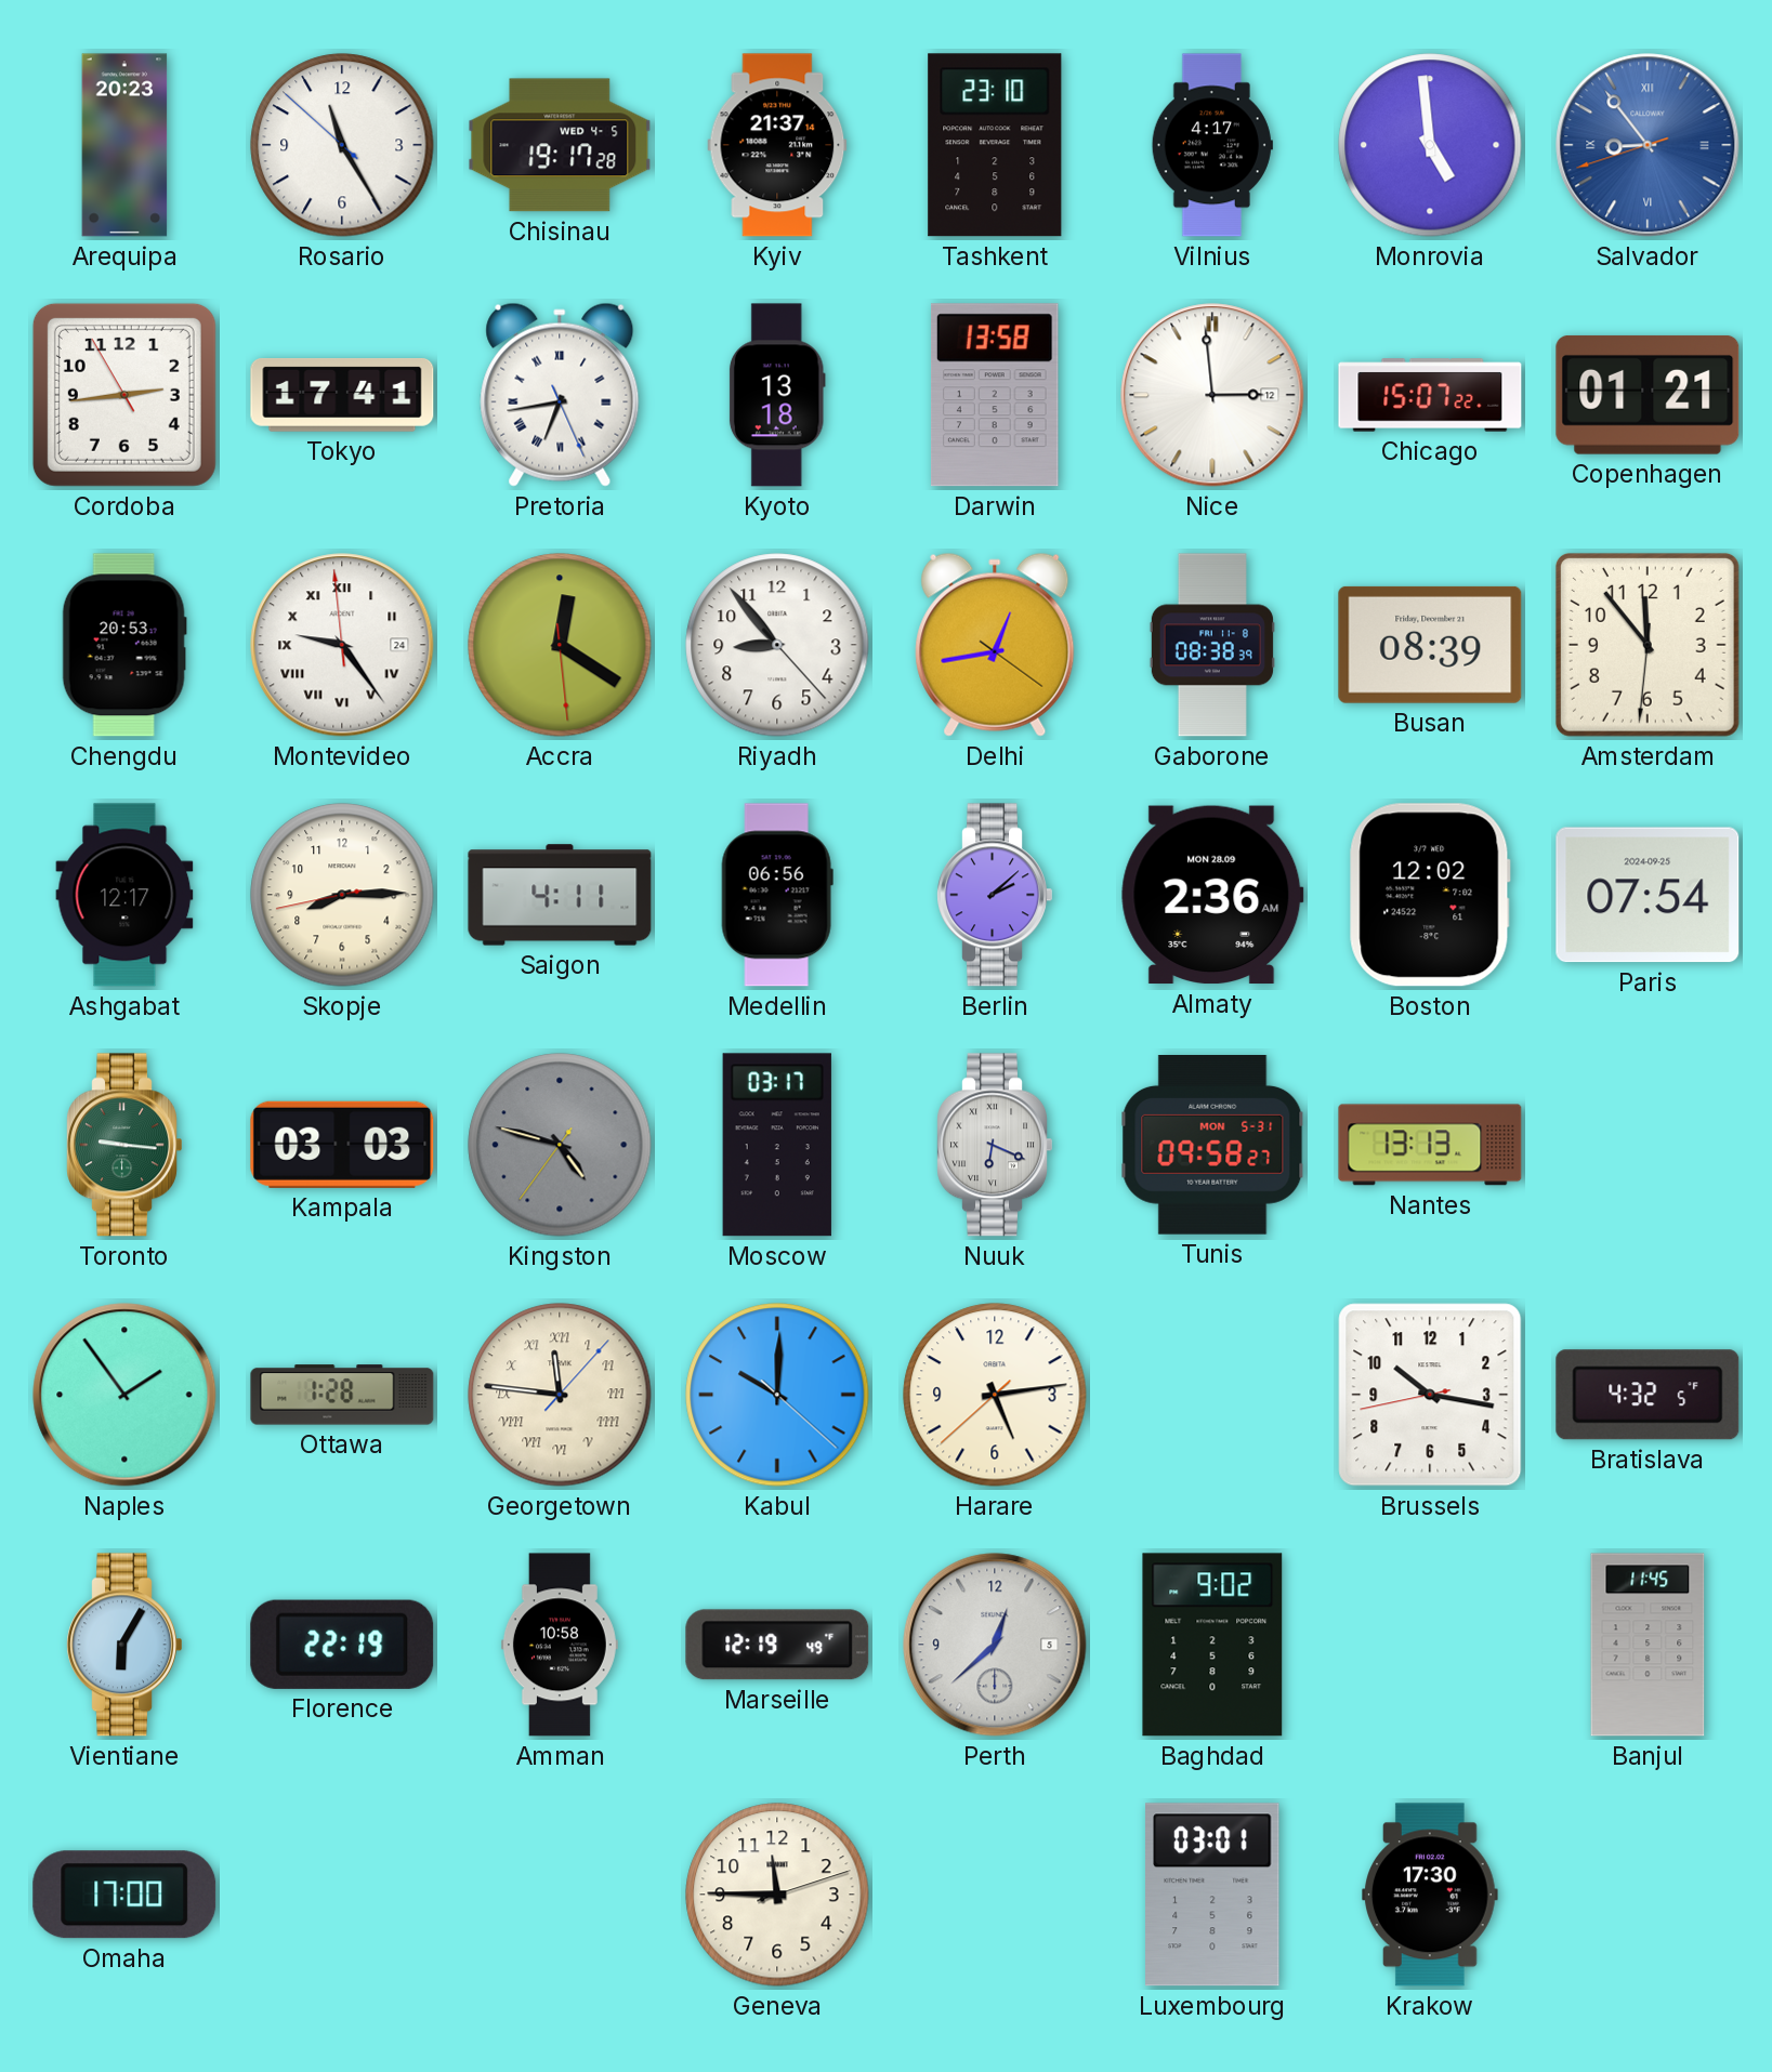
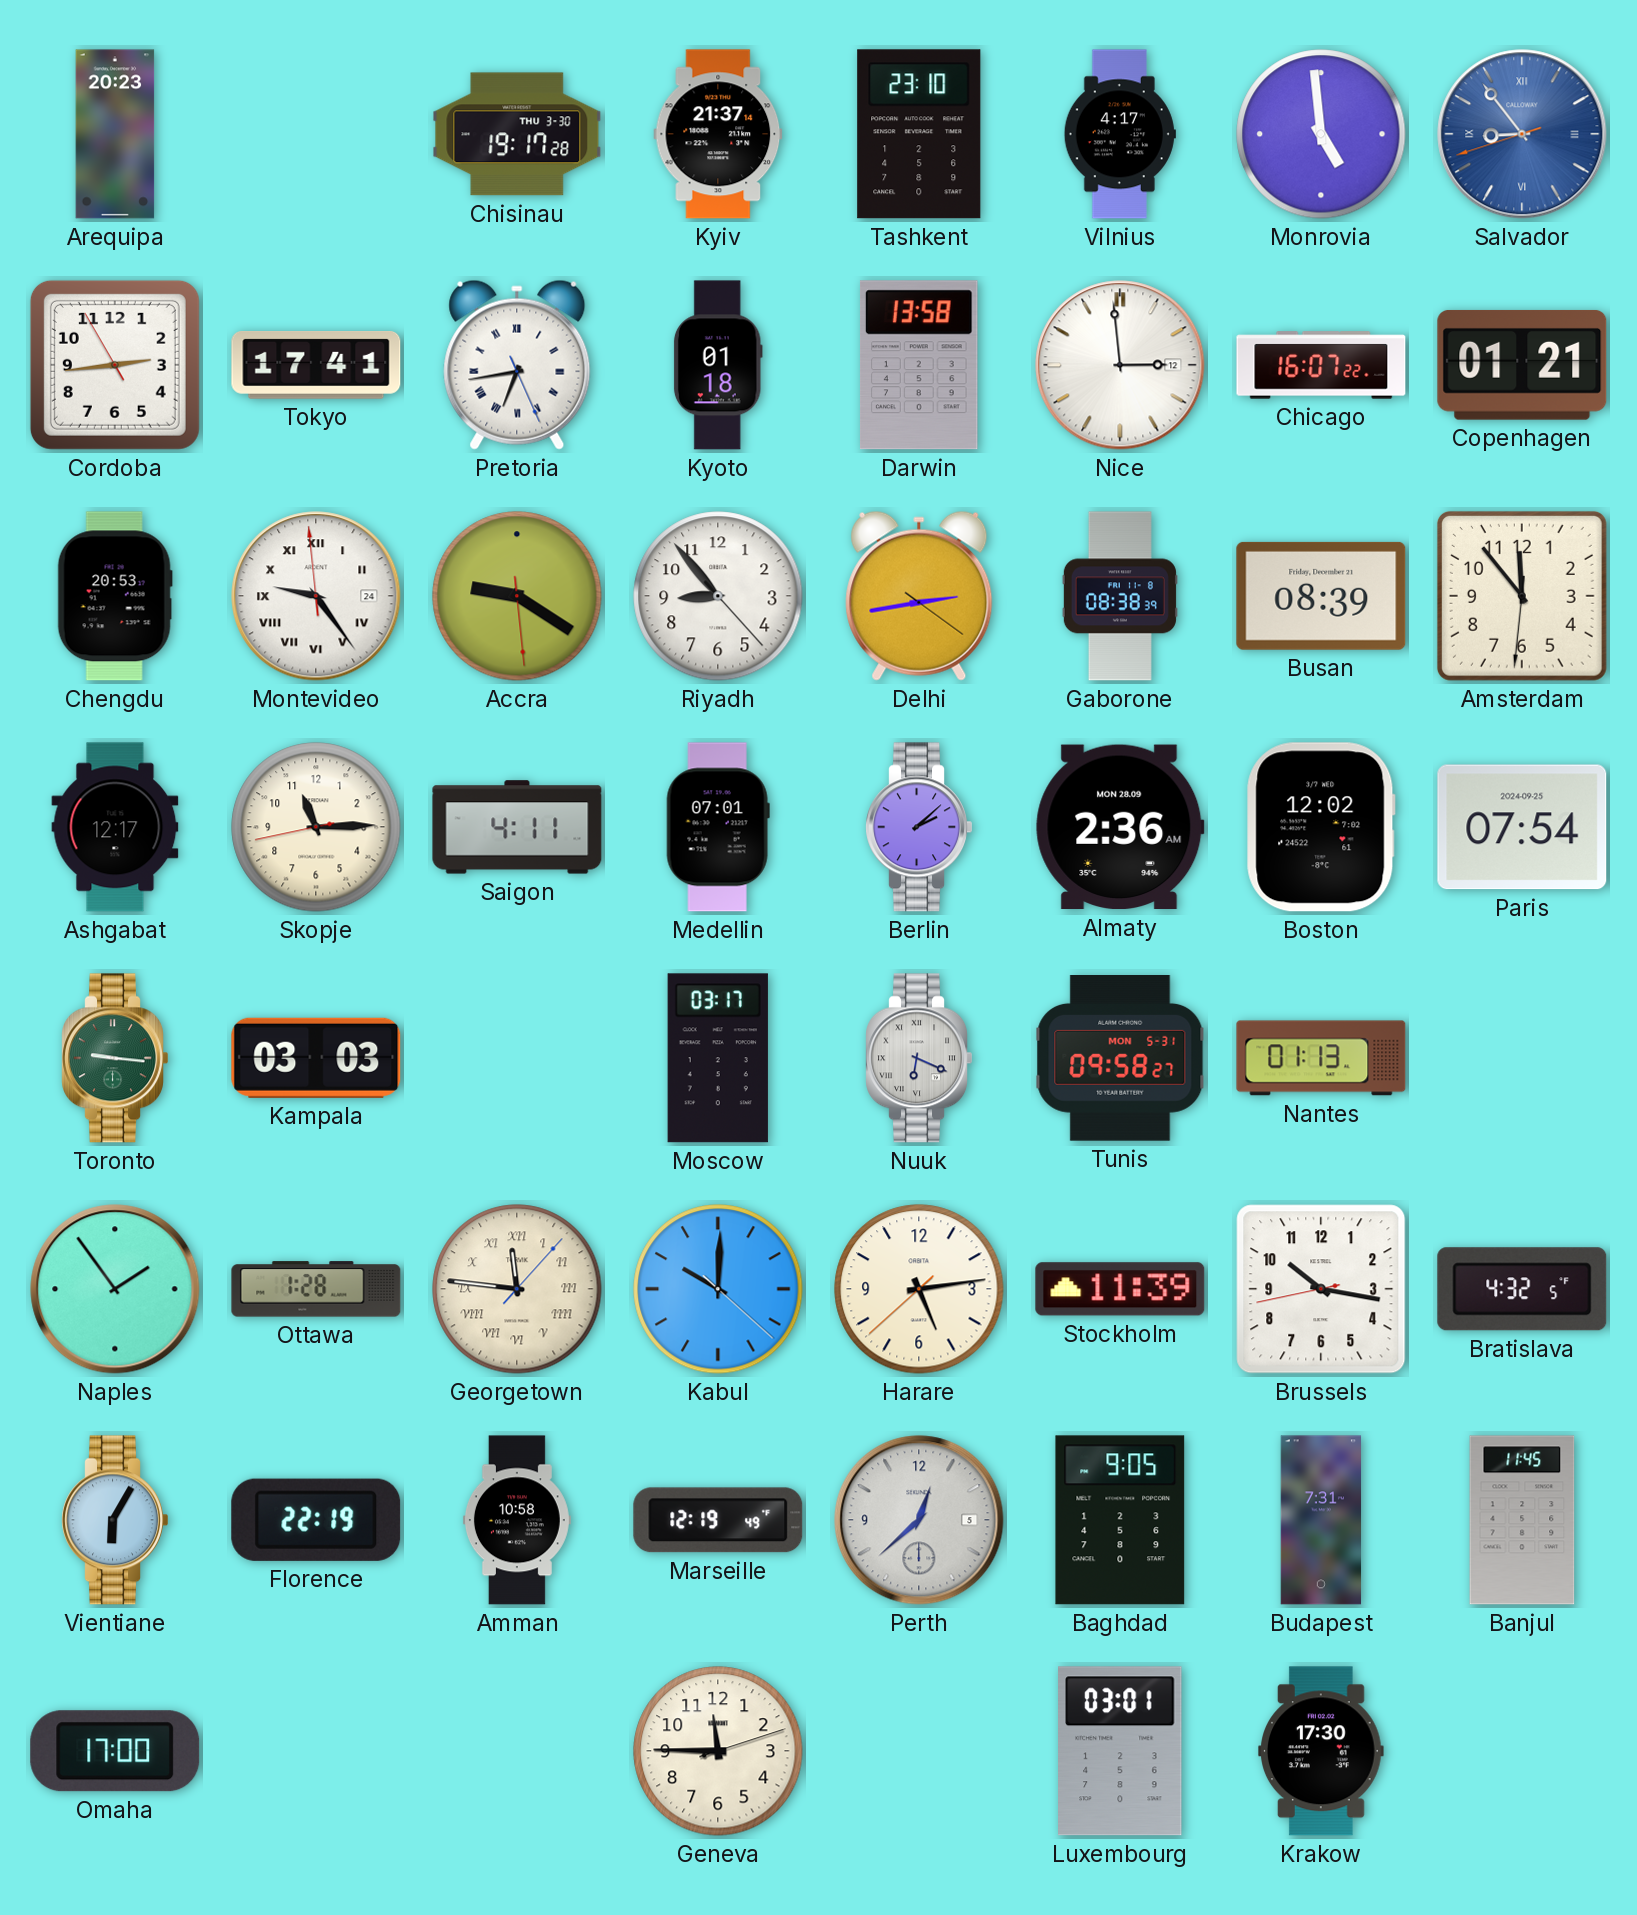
Rosario: 11:24 -> none
Chisinau date: WED 4-5 -> THU 3-30
Kyoto: 13:18 -> 01:18
Chicago: 15:07 -> 16:07
Accra: 12:20 -> 9:20
Delhi: 12:43 -> 2:43
Skopje: 8:14 -> 11:14
Medellin: 06:56 -> 07:01
Kingston: 4:47 -> none
Nantes: 13:13 -> 01:13
Stockholm: none -> 11:39
Baghdad: 9:02 -> 9:05
Budapest: none -> 7:31
